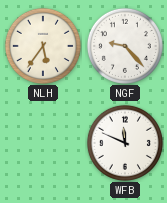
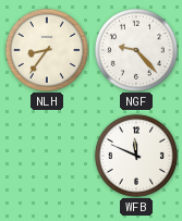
NLH: 5:36 -> 8:36
